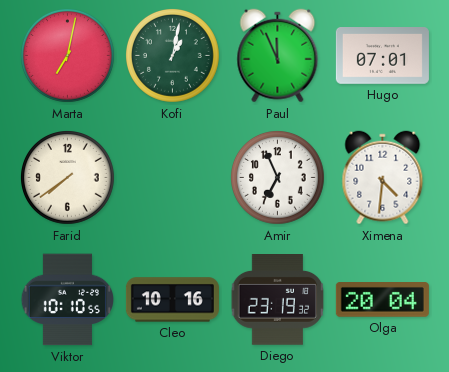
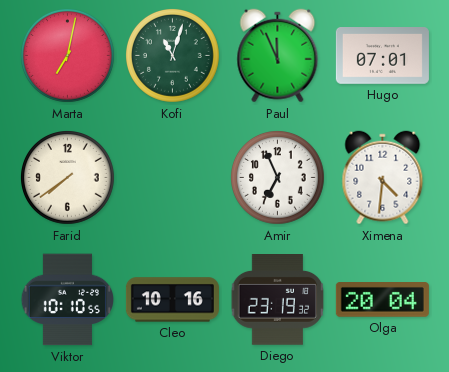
Kofi: 1:02 -> 11:03
